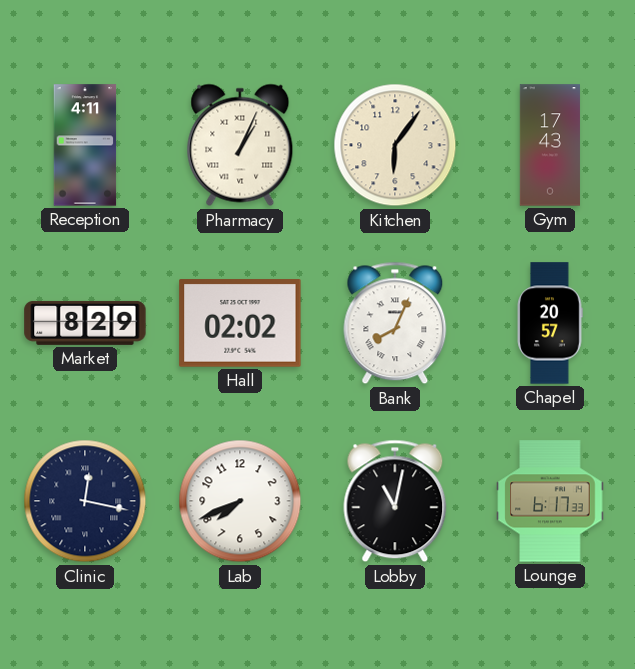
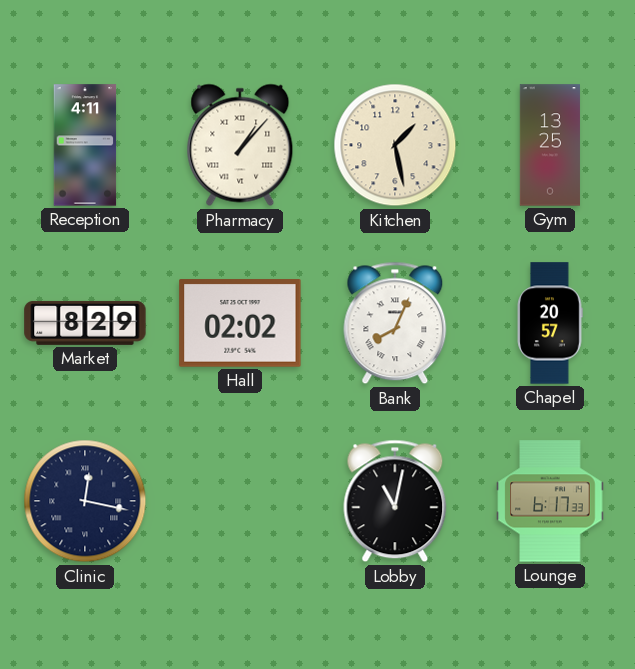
Pharmacy: 1:04 -> 1:07
Kitchen: 6:06 -> 1:28
Gym: 17:43 -> 13:25
Lab: 7:41 -> none
